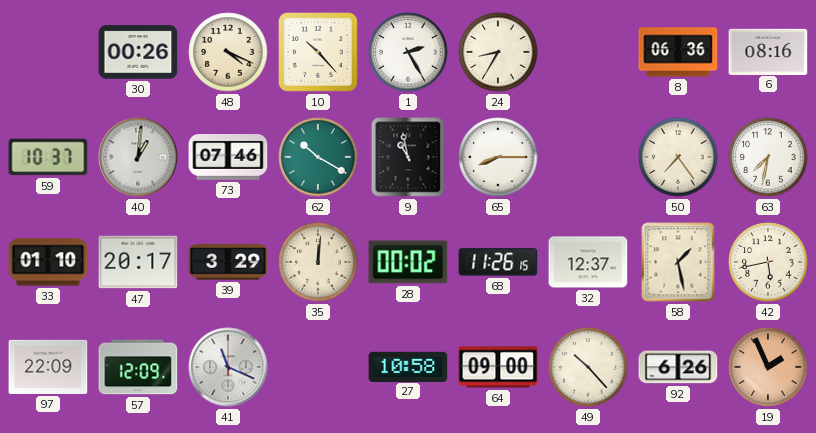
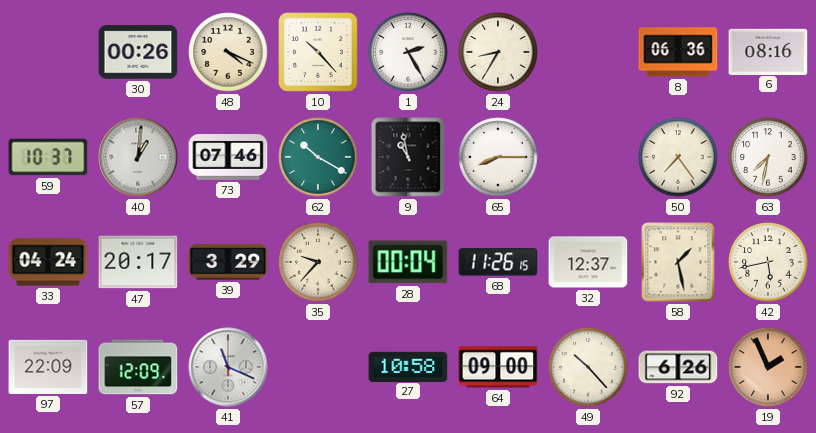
33: 01:10 -> 04:24
35: 12:01 -> 9:37
28: 00:02 -> 00:04
